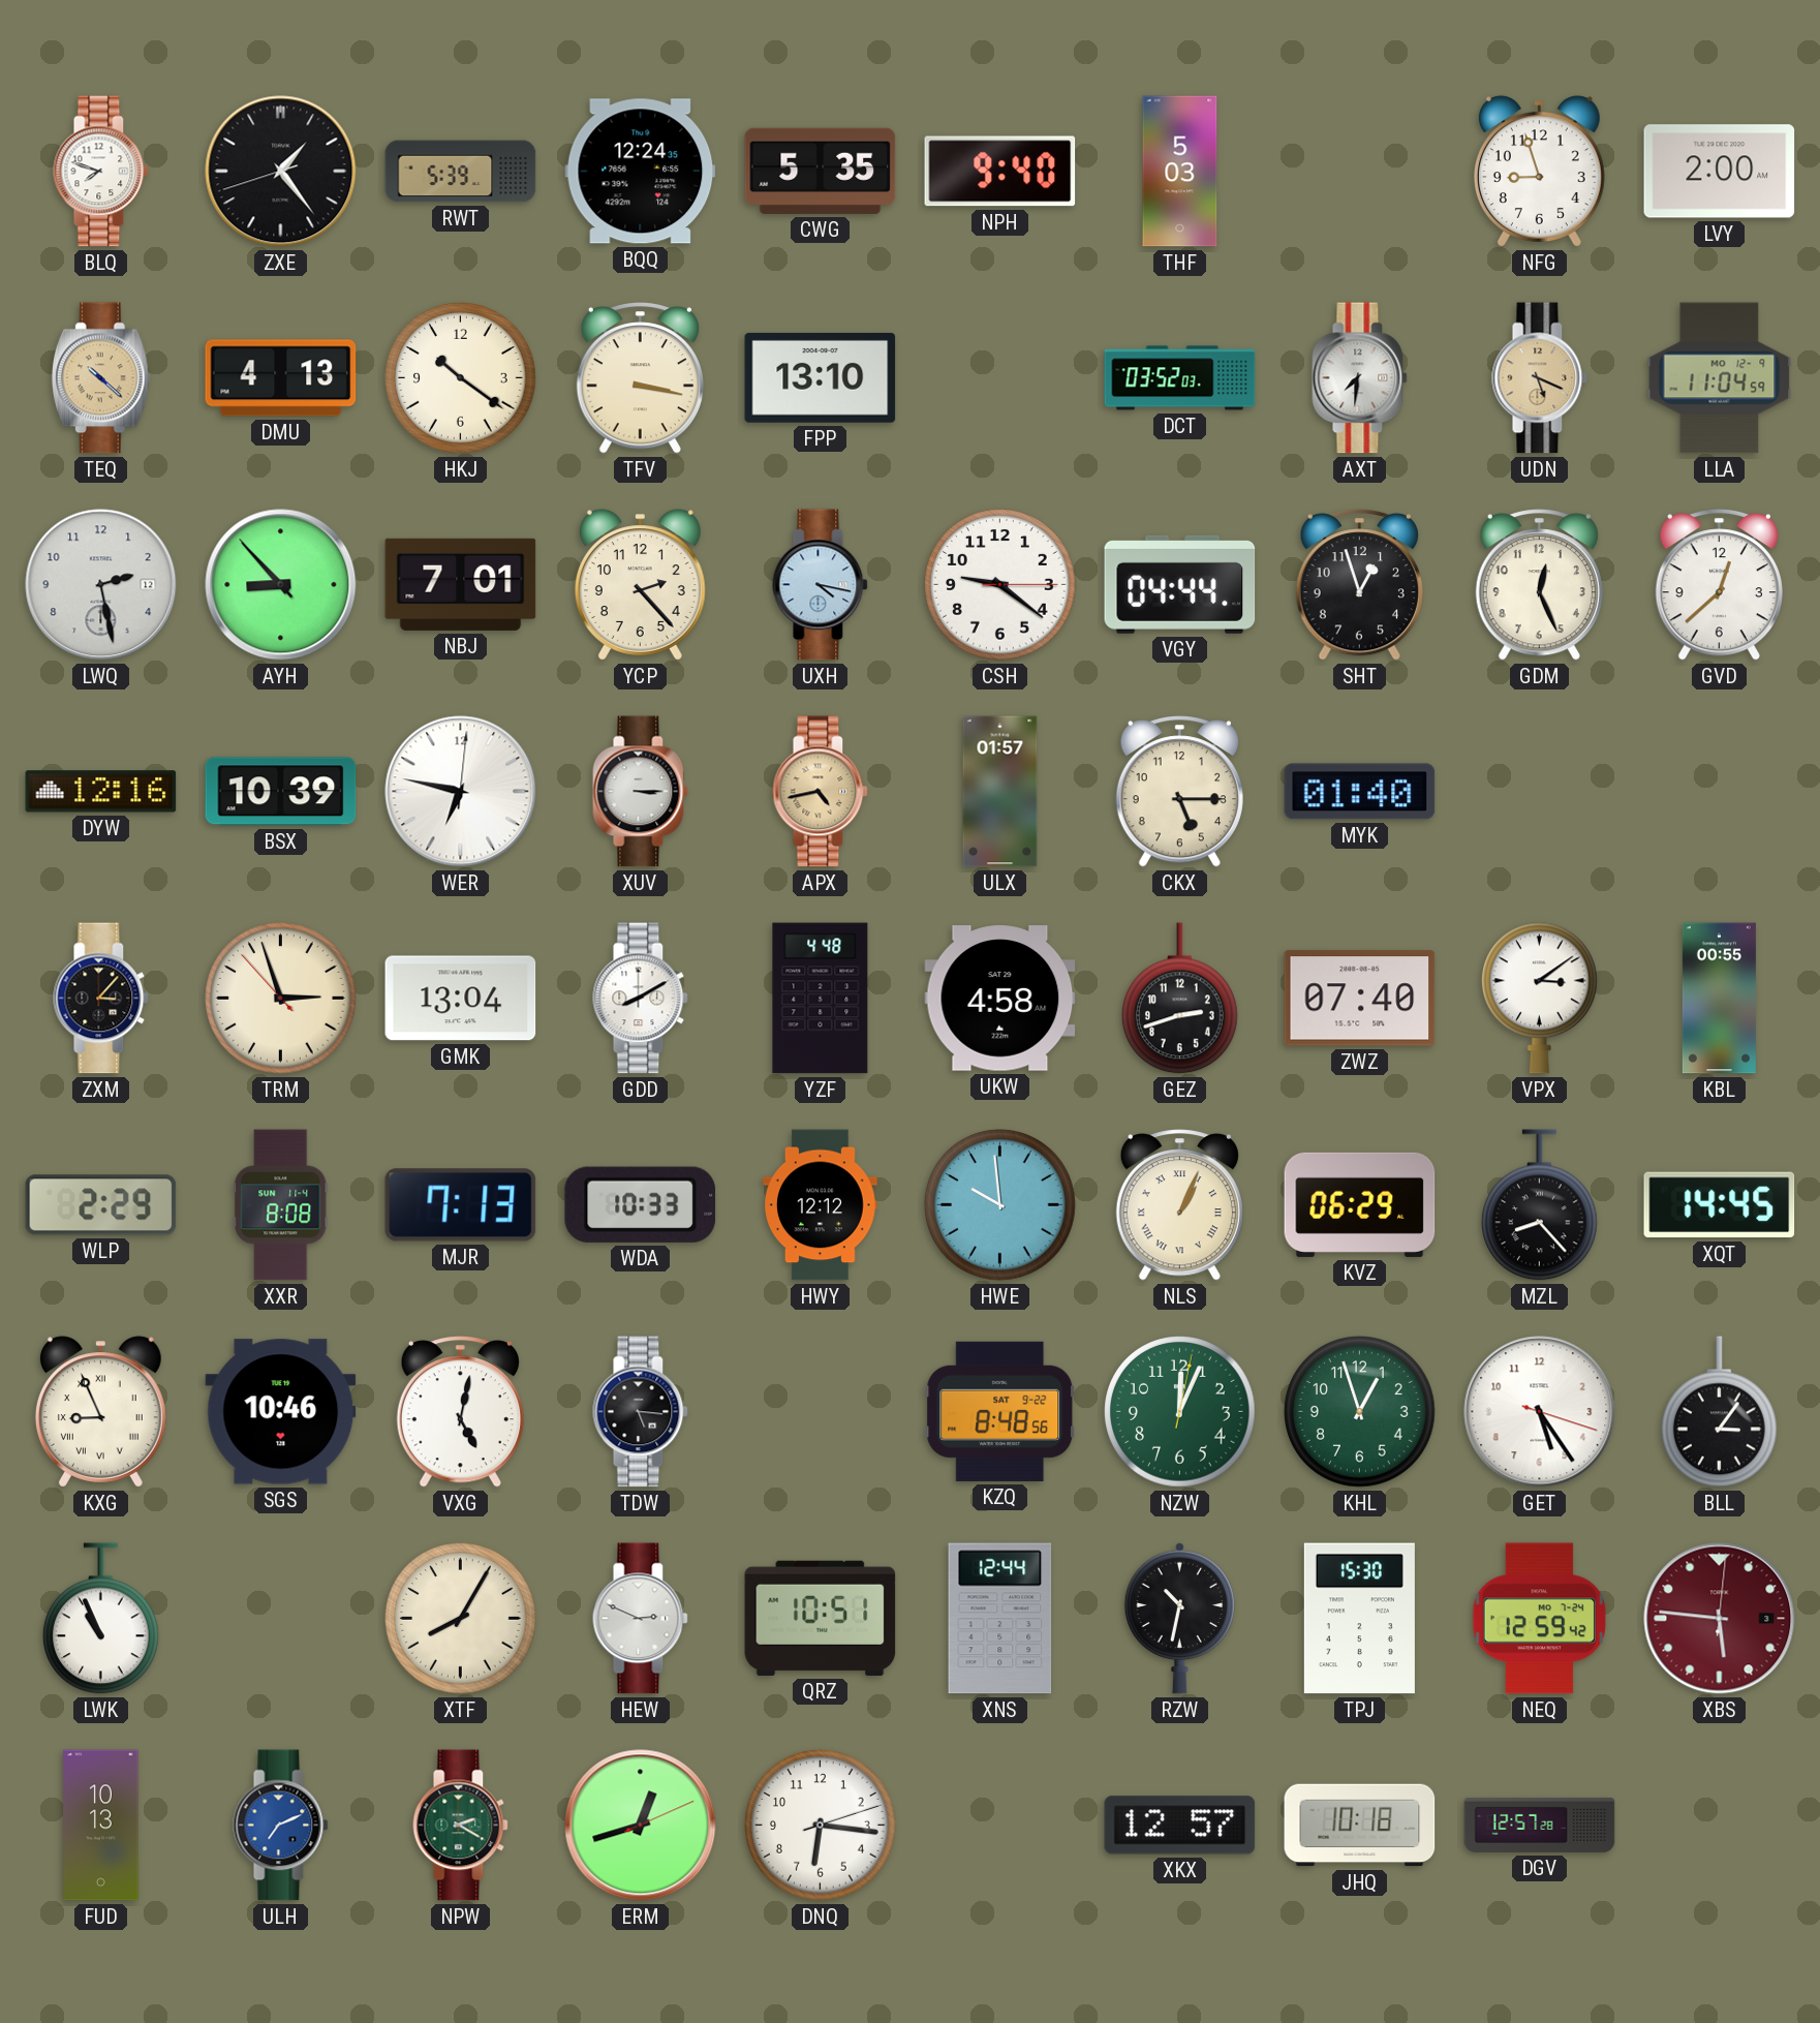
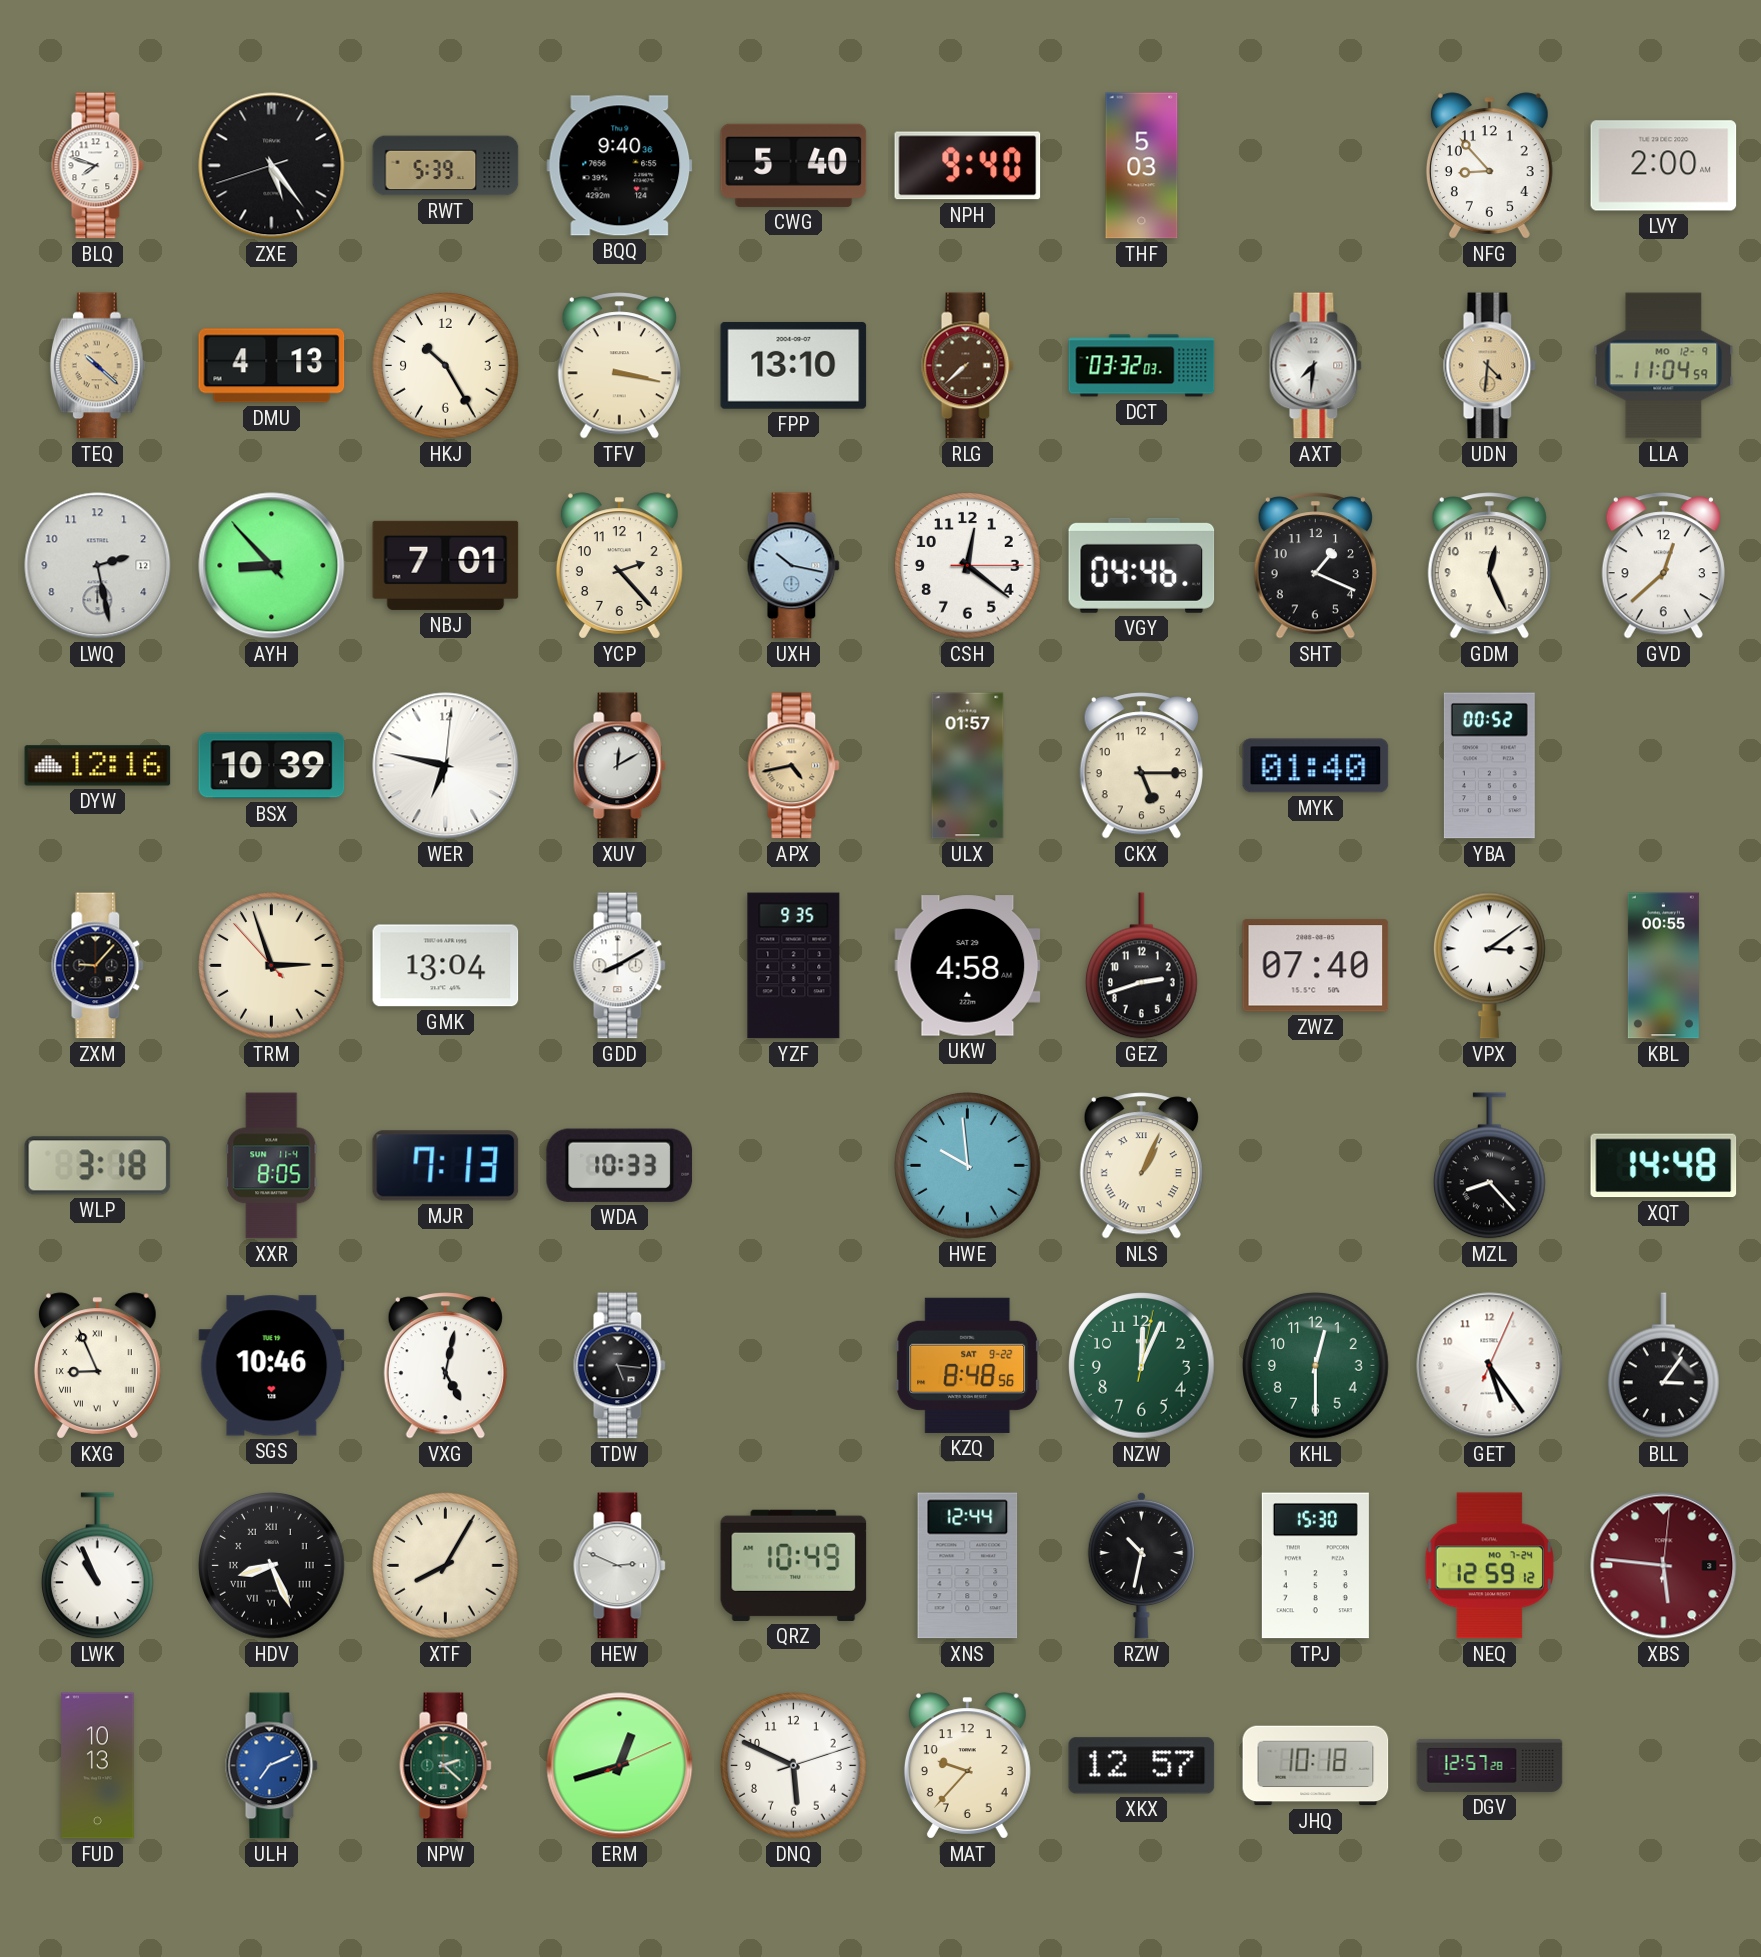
ZXE: 1:23 -> 5:23
BQQ: 12:24 -> 9:40
CWG: 5:35 -> 5:40
NFG: 8:57 -> 8:53
HKJ: 10:21 -> 10:25
RLG: none -> 7:38
DCT: 03:52 -> 03:32
UDN: 5:19 -> 4:31
UXH: 4:17 -> 10:17
CSH: 9:21 -> 12:21
VGY: 04:44 -> 04:46
SHT: 12:57 -> 1:19
XUV: 3:15 -> 12:10
YBA: none -> 00:52
ZXM: 3:07 -> 9:07
YZF: 4:48 -> 9:35
WLP: 2:29 -> 3:18
XXR: 8:08 -> 8:05
HWY: 12:12 -> none
KVZ: 06:29 -> none
XQT: 14:45 -> 14:48
KHL: 12:57 -> 12:30
GET: 5:24:18 -> 5:24:04
HDV: none -> 8:26
QRZ: 10:51 -> 10:49
NEQ: 12:59:42 -> 12:59:12
NPW: 2:20 -> 2:22
DNQ: 6:16 -> 5:49
MAT: none -> 9:37
